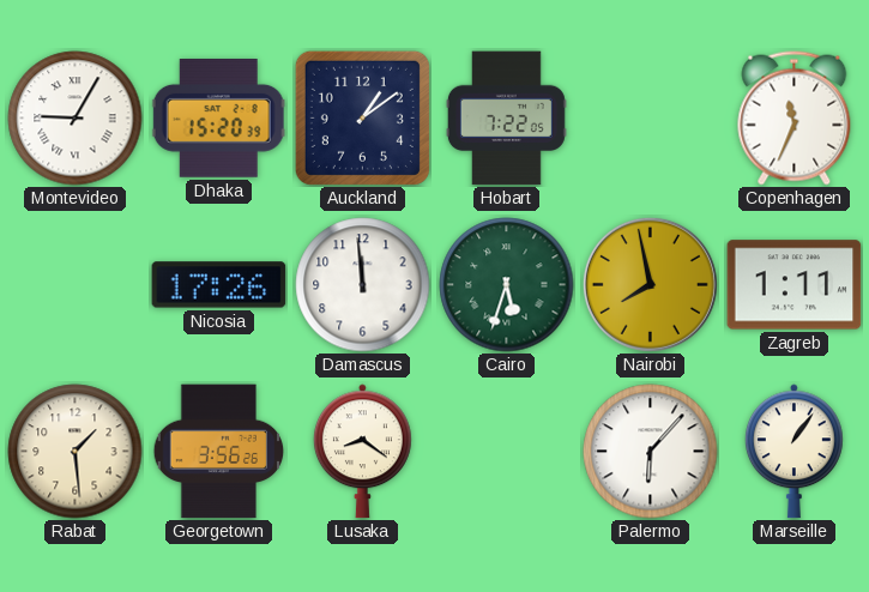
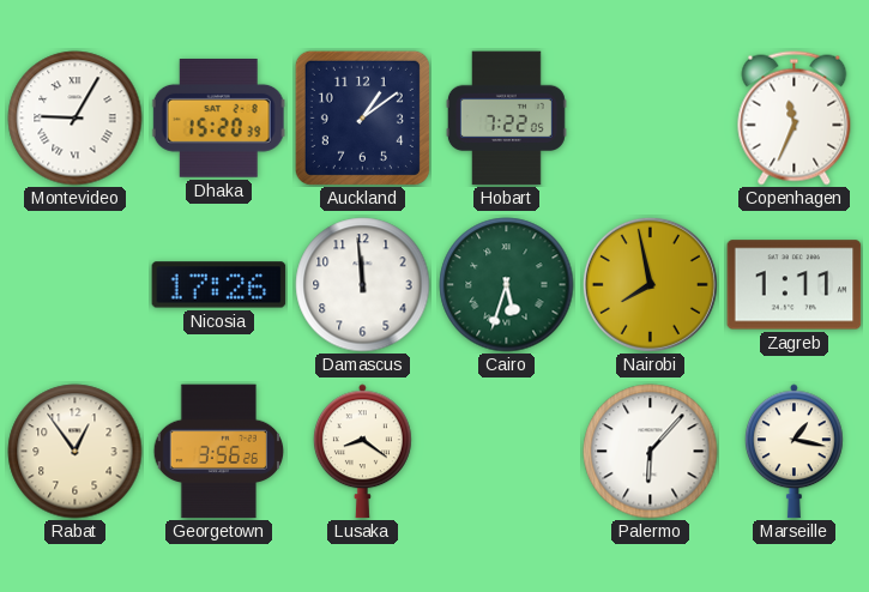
Rabat: 1:29 -> 12:54
Marseille: 1:06 -> 1:17
